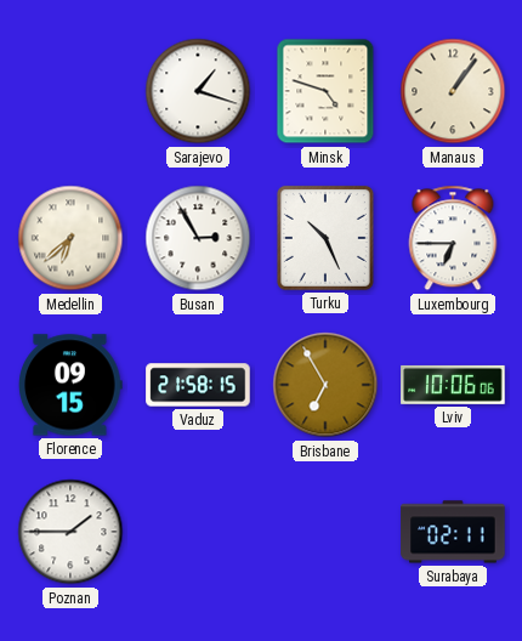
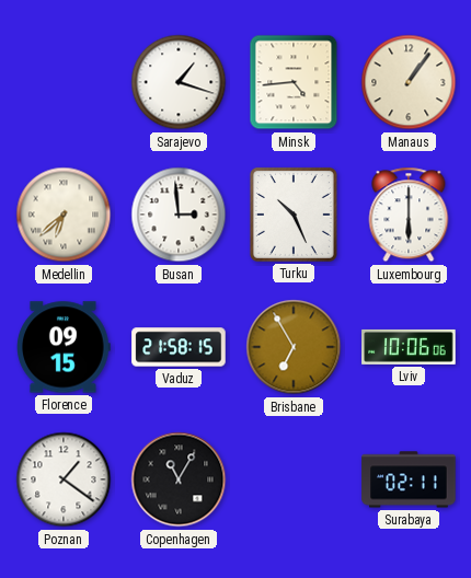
Minsk: 4:48 -> 4:44
Busan: 2:55 -> 2:59
Luxembourg: 6:45 -> 6:00
Poznan: 1:45 -> 1:21
Copenhagen: none -> 11:05
